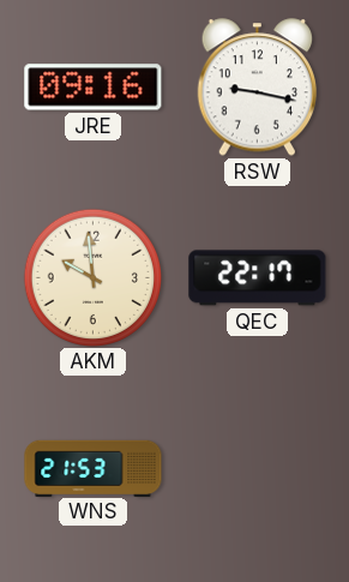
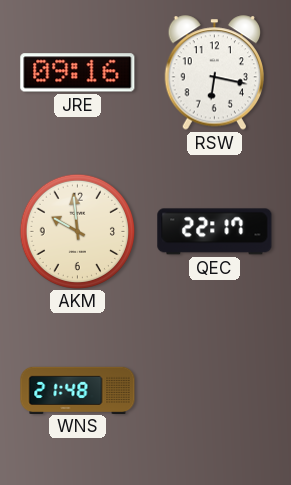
RSW: 9:17 -> 6:17
WNS: 21:53 -> 21:48
